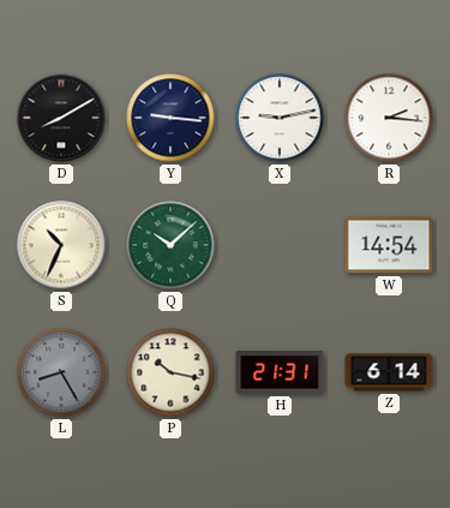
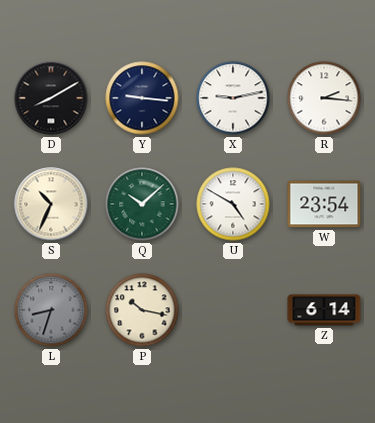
U: none -> 4:50
W: 14:54 -> 23:54
L: 8:25 -> 8:33
H: 21:31 -> none
